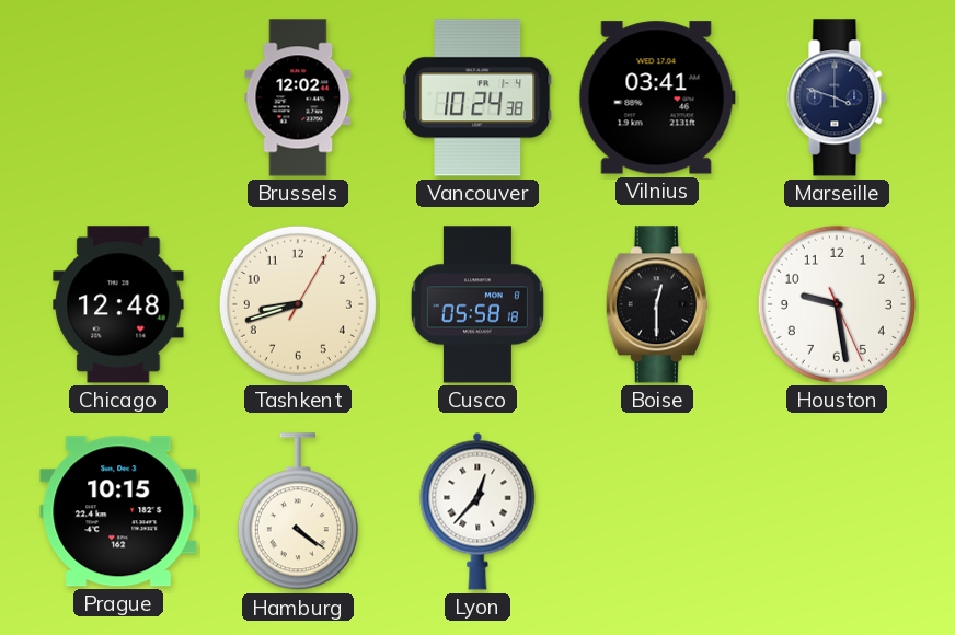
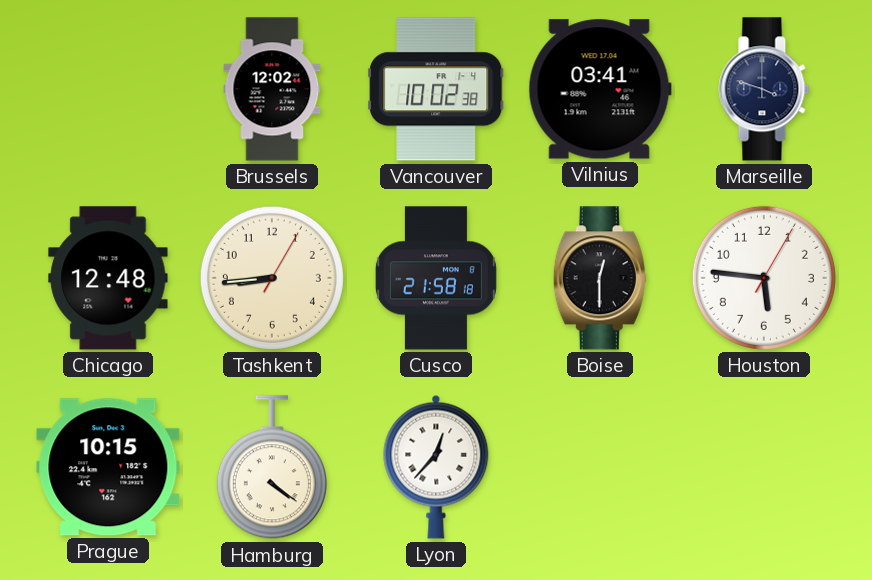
Vancouver: 10:24 -> 10:02
Tashkent: 8:42 -> 8:44
Cusco: 05:58 -> 21:58
Houston: 9:28 -> 5:46
